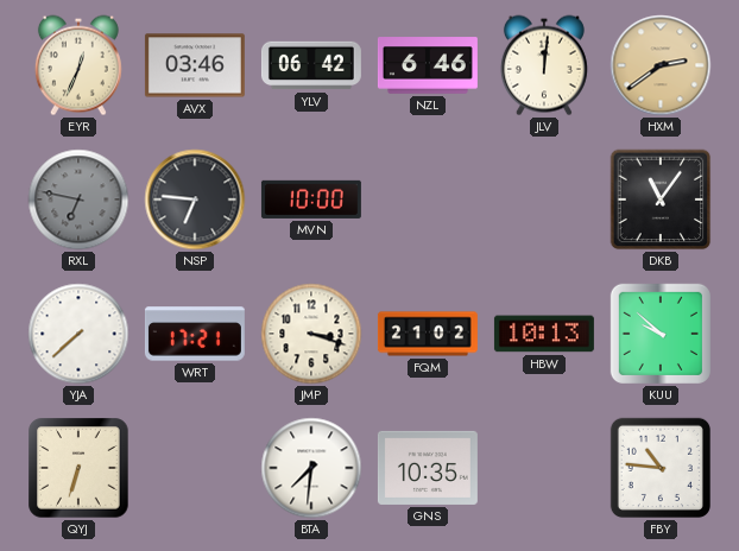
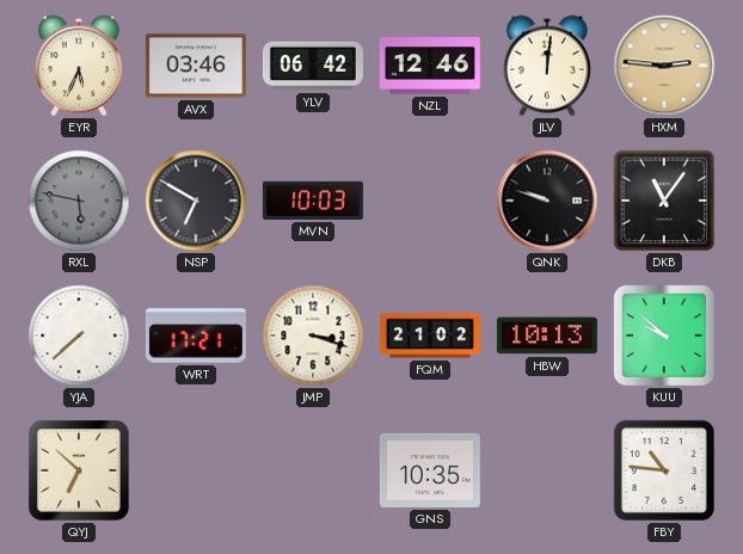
EYR: 12:34 -> 5:34
NZL: 6:46 -> 12:46
HXM: 2:39 -> 2:46
RXL: 6:47 -> 5:47
NSP: 6:46 -> 6:50
MVN: 10:00 -> 10:03
QNK: none -> 9:48
QYJ: 6:33 -> 6:52
BTA: 7:31 -> none
